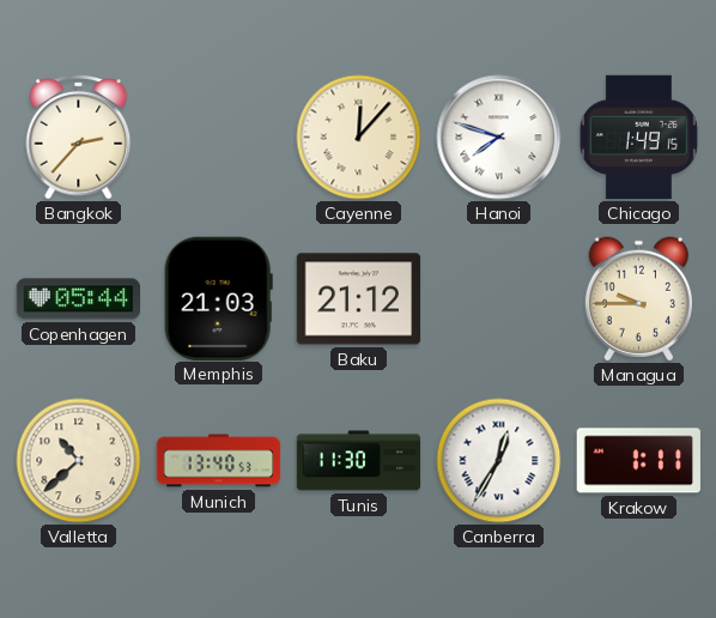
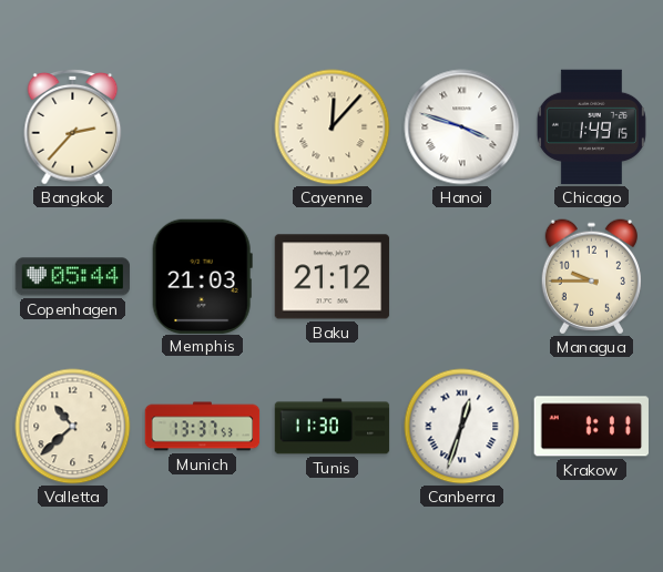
Hanoi: 7:48 -> 3:48
Munich: 13:40 -> 13:37
Canberra: 12:35 -> 12:33
